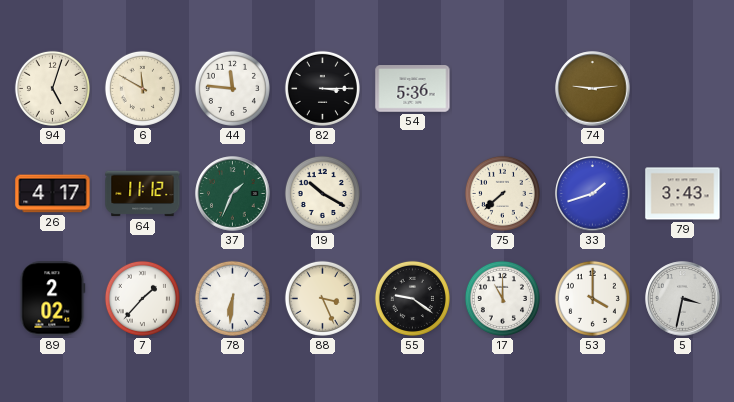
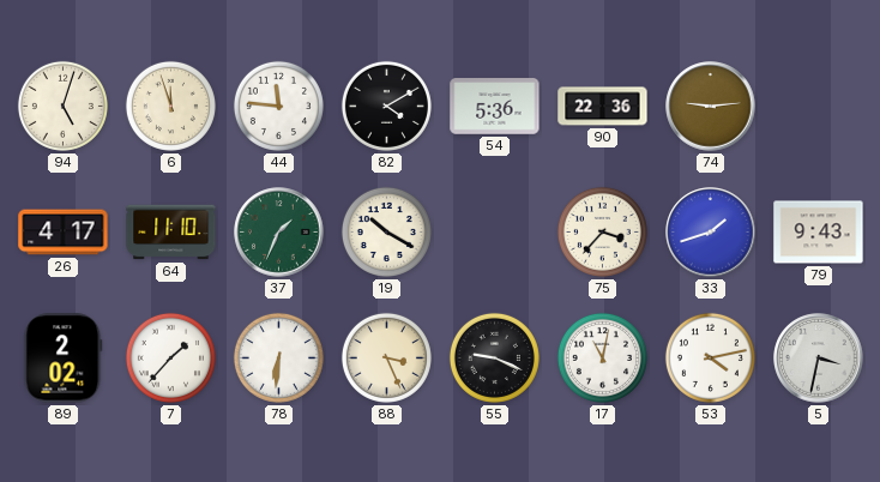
6: 11:50 -> 11:57
82: 3:15 -> 4:10
90: none -> 22:36
64: 11:12 -> 11:10
75: 7:38 -> 3:37
79: 3:43 -> 9:43
55: 9:21 -> 9:19
17: 11:00 -> 11:02
53: 4:00 -> 4:13
